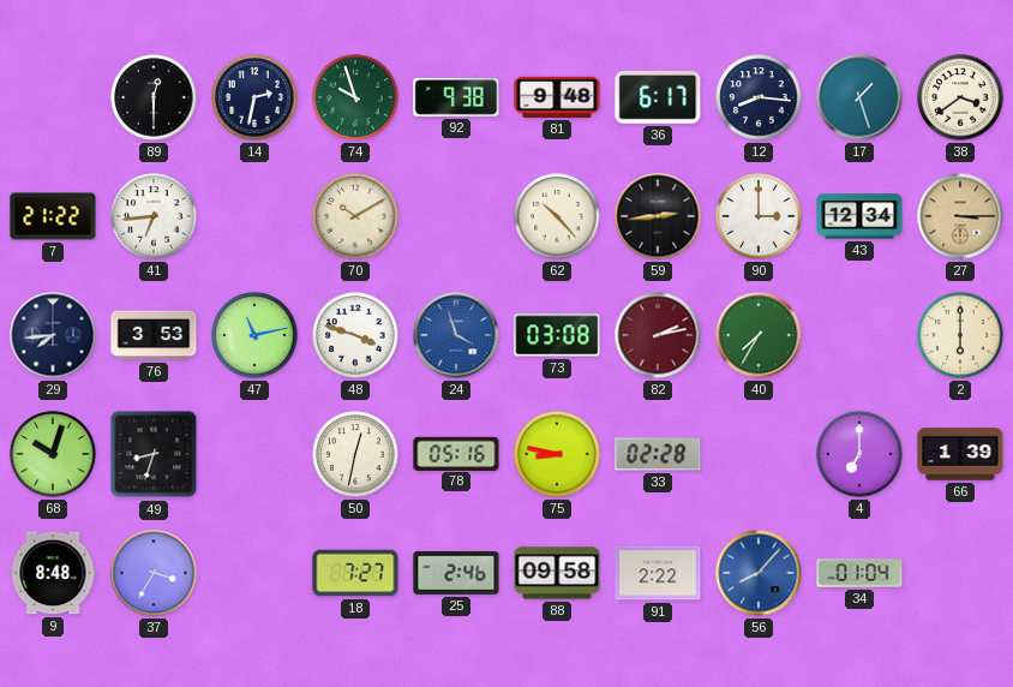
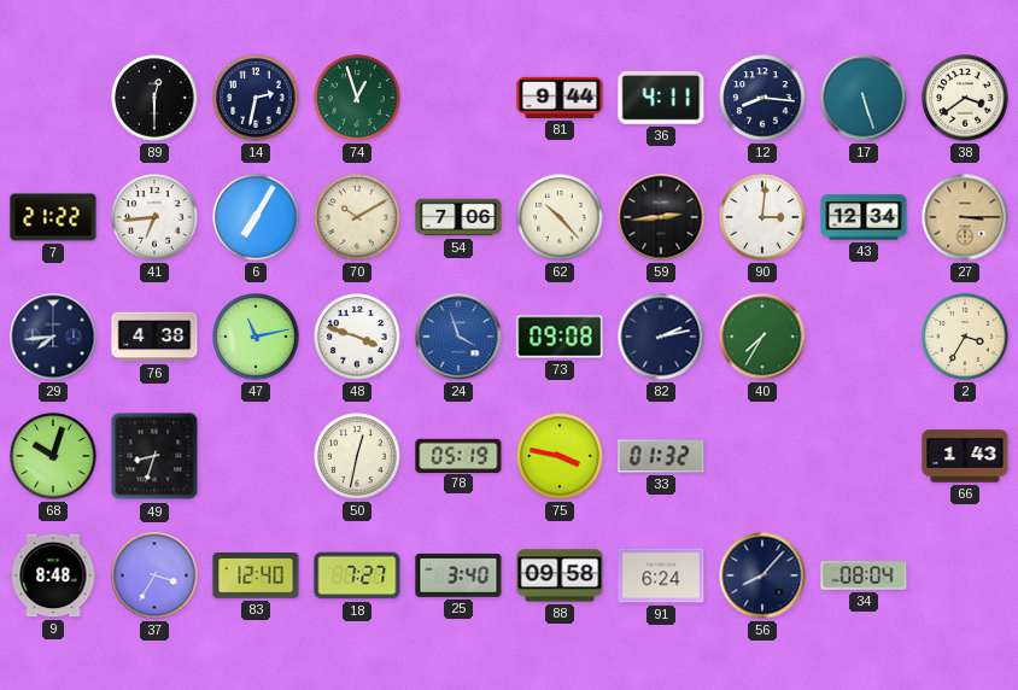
74: 9:57 -> 12:57
92: 9:38 -> none
81: 9:48 -> 9:44
36: 6:17 -> 4:11
17: 1:27 -> 5:27
6: none -> 7:05
54: none -> 7:06
90: 3:00 -> 3:01
76: 3:53 -> 4:38
73: 03:08 -> 09:08
82 dial: burgundy -> navy
2: 6:00 -> 3:35
78: 05:16 -> 05:19
75: 8:47 -> 3:47
33: 02:28 -> 01:32
4: 7:00 -> none
66: 1:39 -> 1:43
83: none -> 12:40
25: 2:46 -> 3:40
91: 2:22 -> 6:24
56 dial: blue -> navy
34: 01:04 -> 08:04
